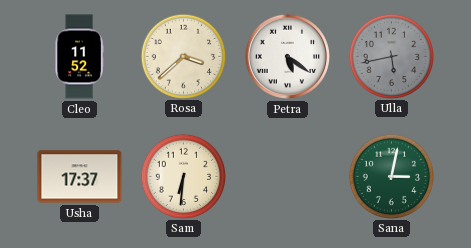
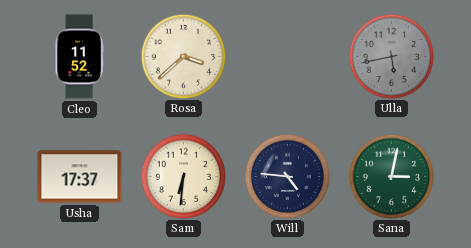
Petra: 5:21 -> none
Will: none -> 4:46
